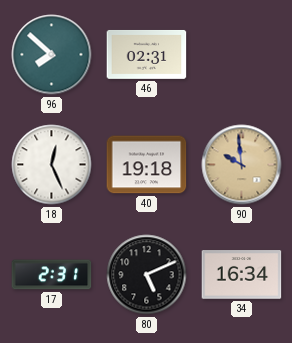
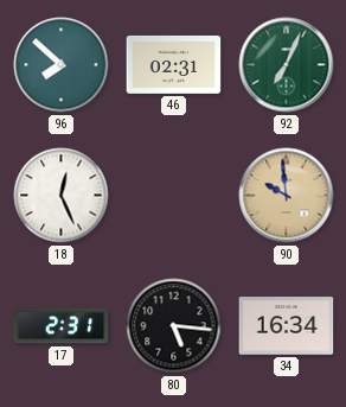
92: none -> 7:04
40: 19:18 -> none
80: 5:11 -> 5:16
